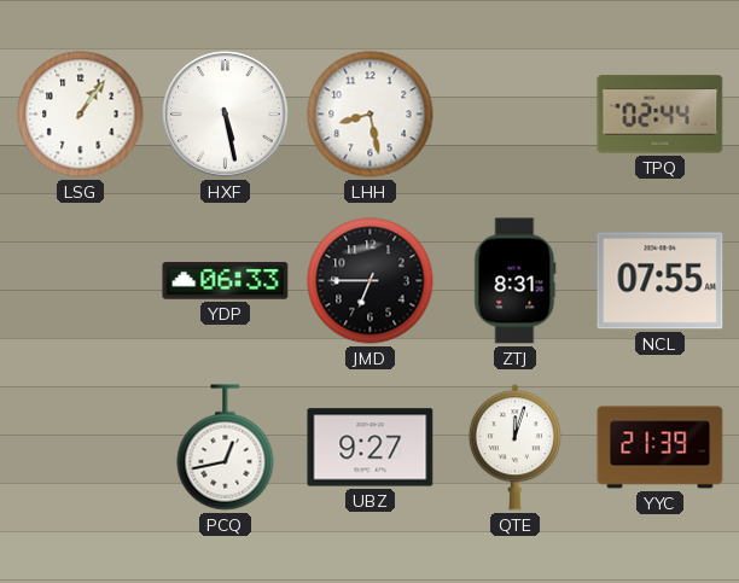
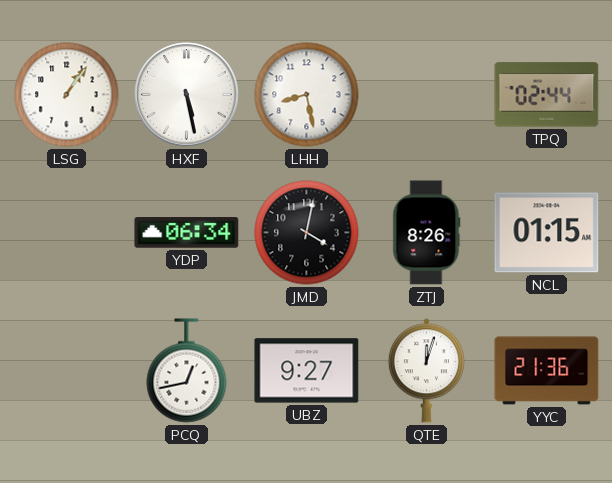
YDP: 06:33 -> 06:34
JMD: 6:45 -> 4:02
ZTJ: 8:31 -> 8:26
NCL: 07:55 -> 01:15
YYC: 21:39 -> 21:36
